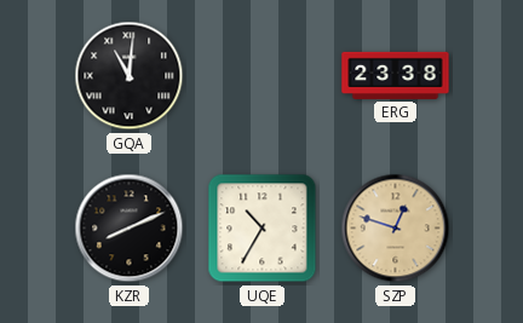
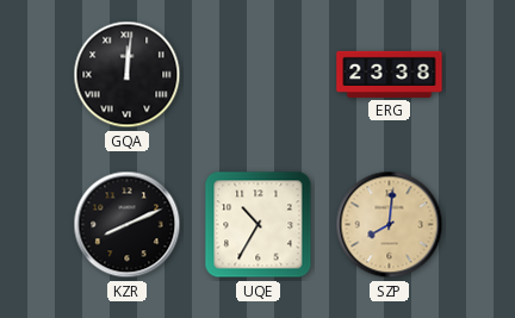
GQA: 11:01 -> 12:01
SZP: 12:48 -> 8:01
